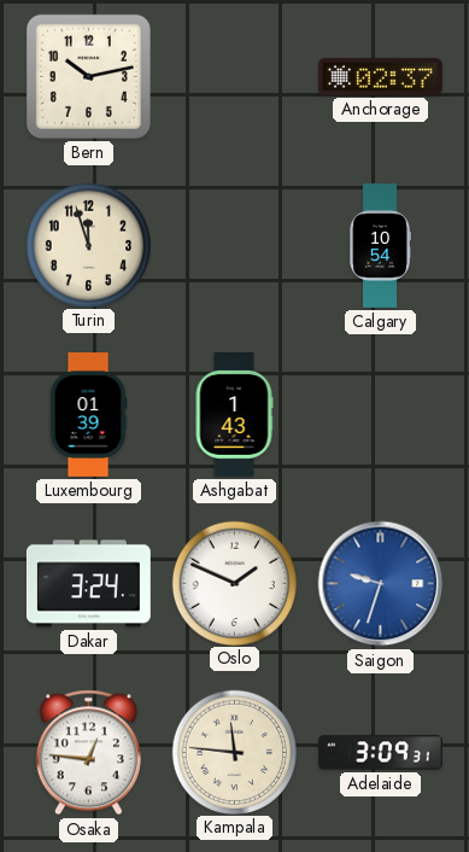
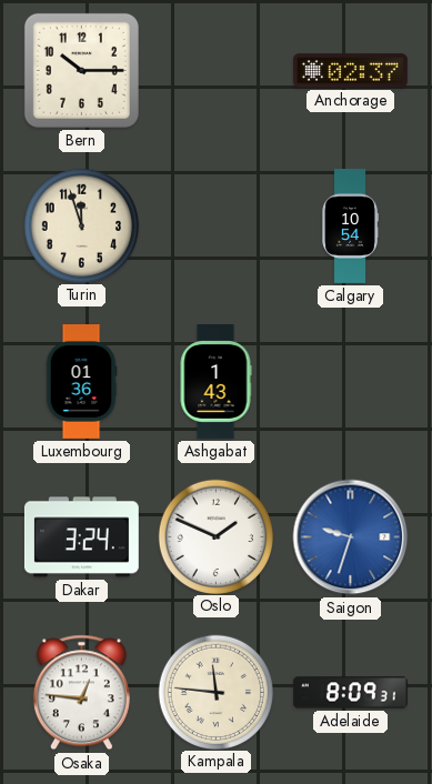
Bern: 10:13 -> 10:15
Luxembourg: 01:39 -> 01:36
Adelaide: 3:09 -> 8:09
